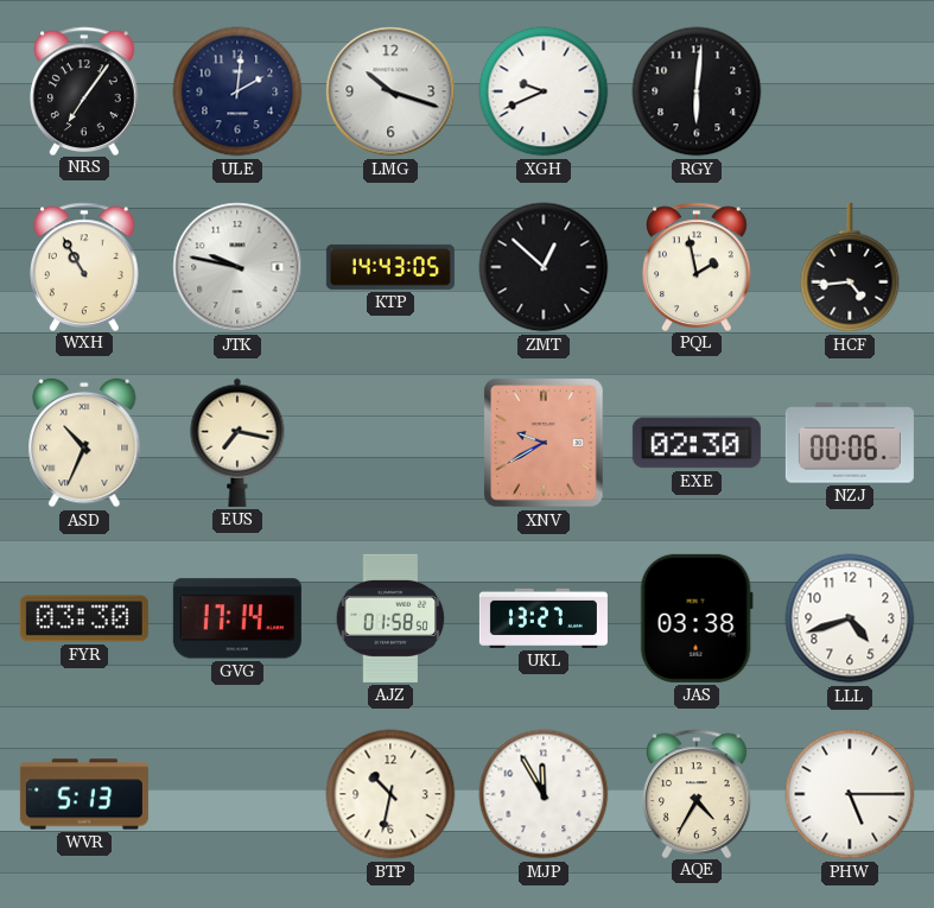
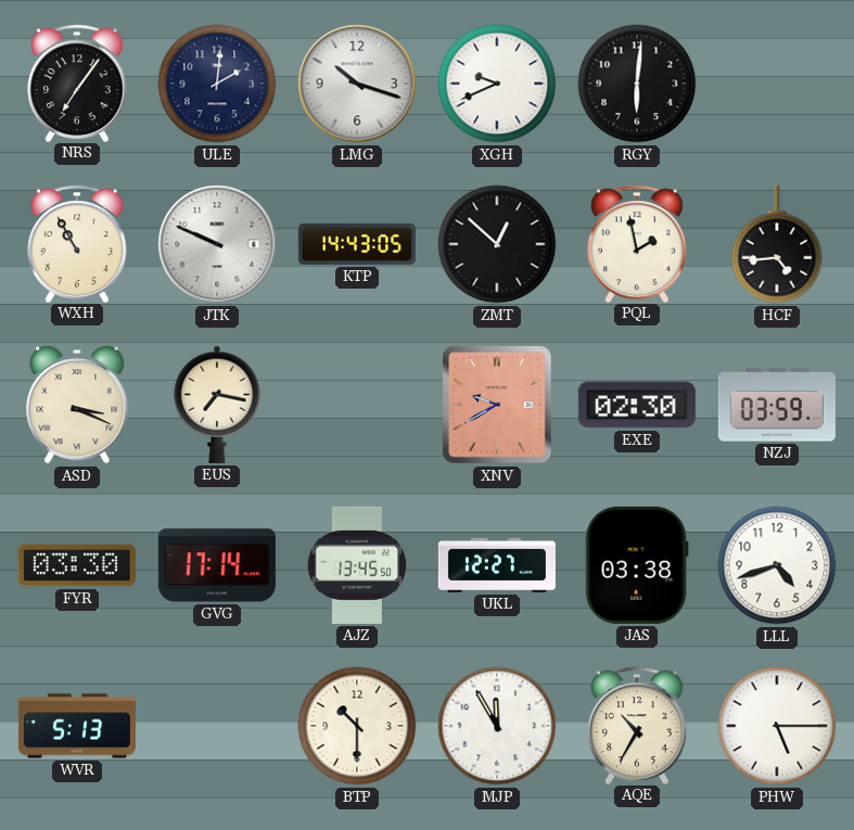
JTK: 9:47 -> 9:49
ASD: 10:34 -> 3:19
NZJ: 00:06 -> 03:59
AJZ: 01:58 -> 13:45
UKL: 13:27 -> 12:27
BTP: 10:32 -> 10:30
AQE: 4:35 -> 10:35
